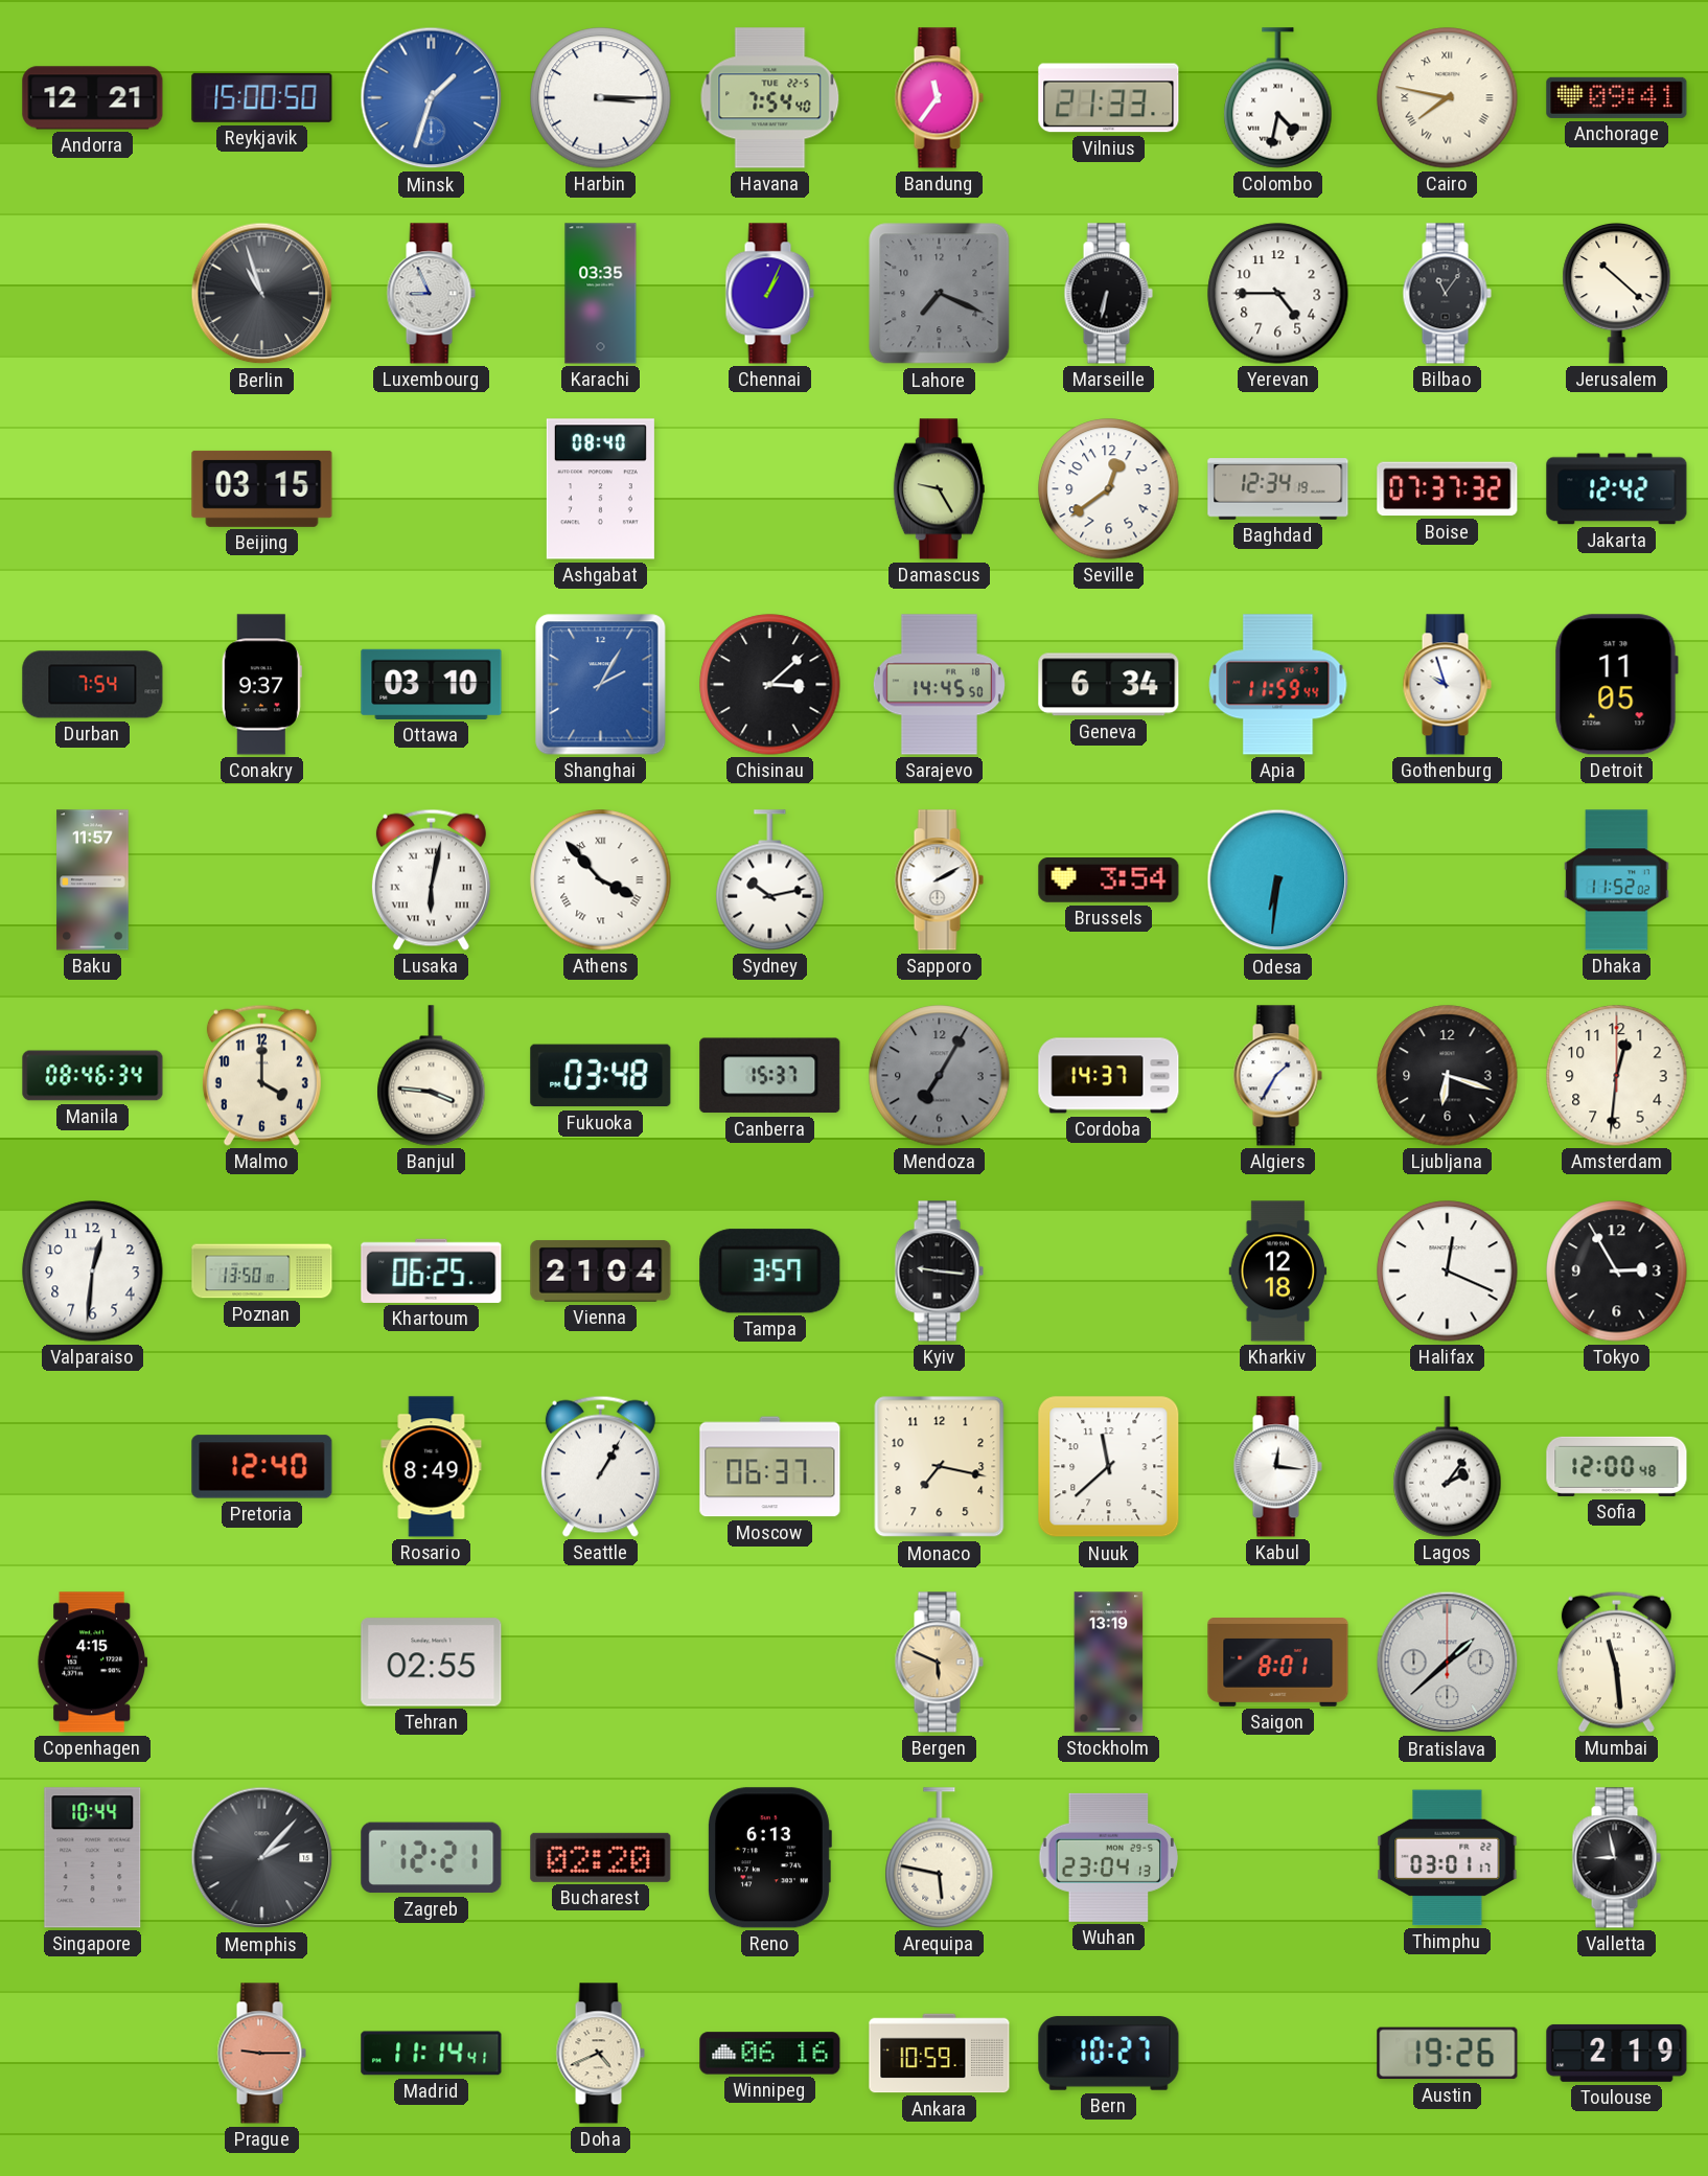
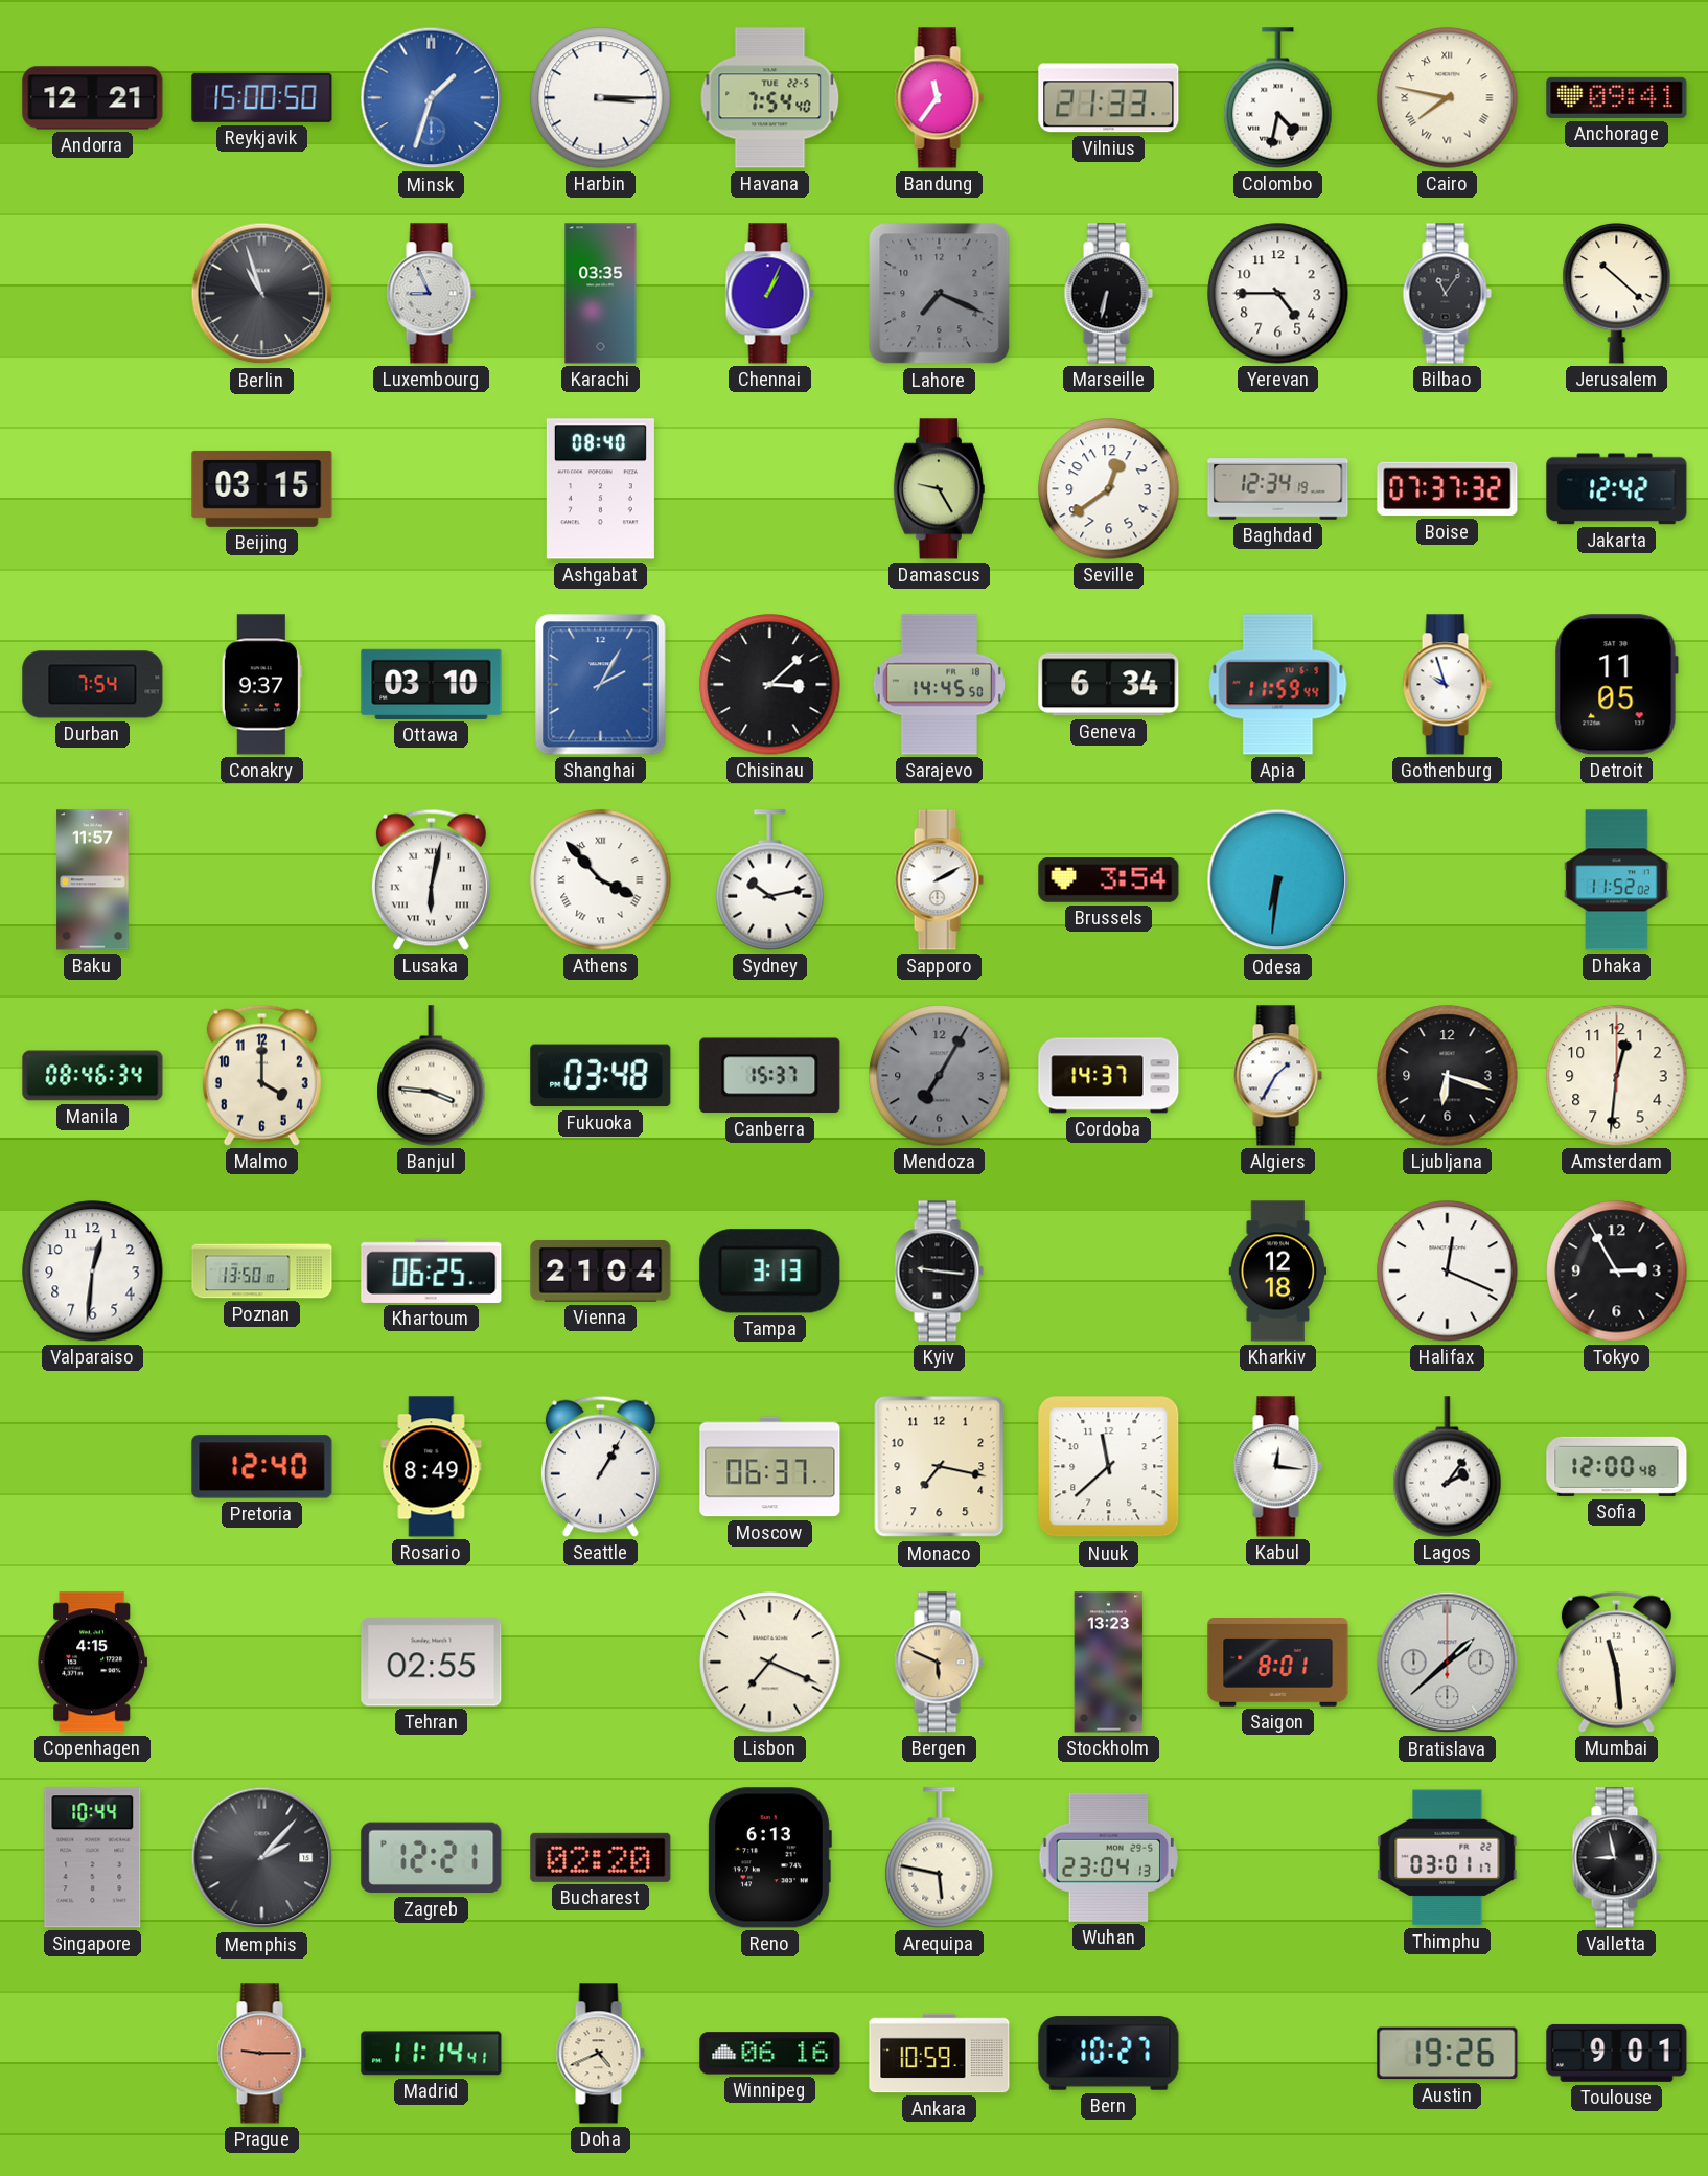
Tampa: 3:57 -> 3:13
Lisbon: none -> 7:19
Stockholm: 13:19 -> 13:23
Toulouse: 2:19 -> 9:01
